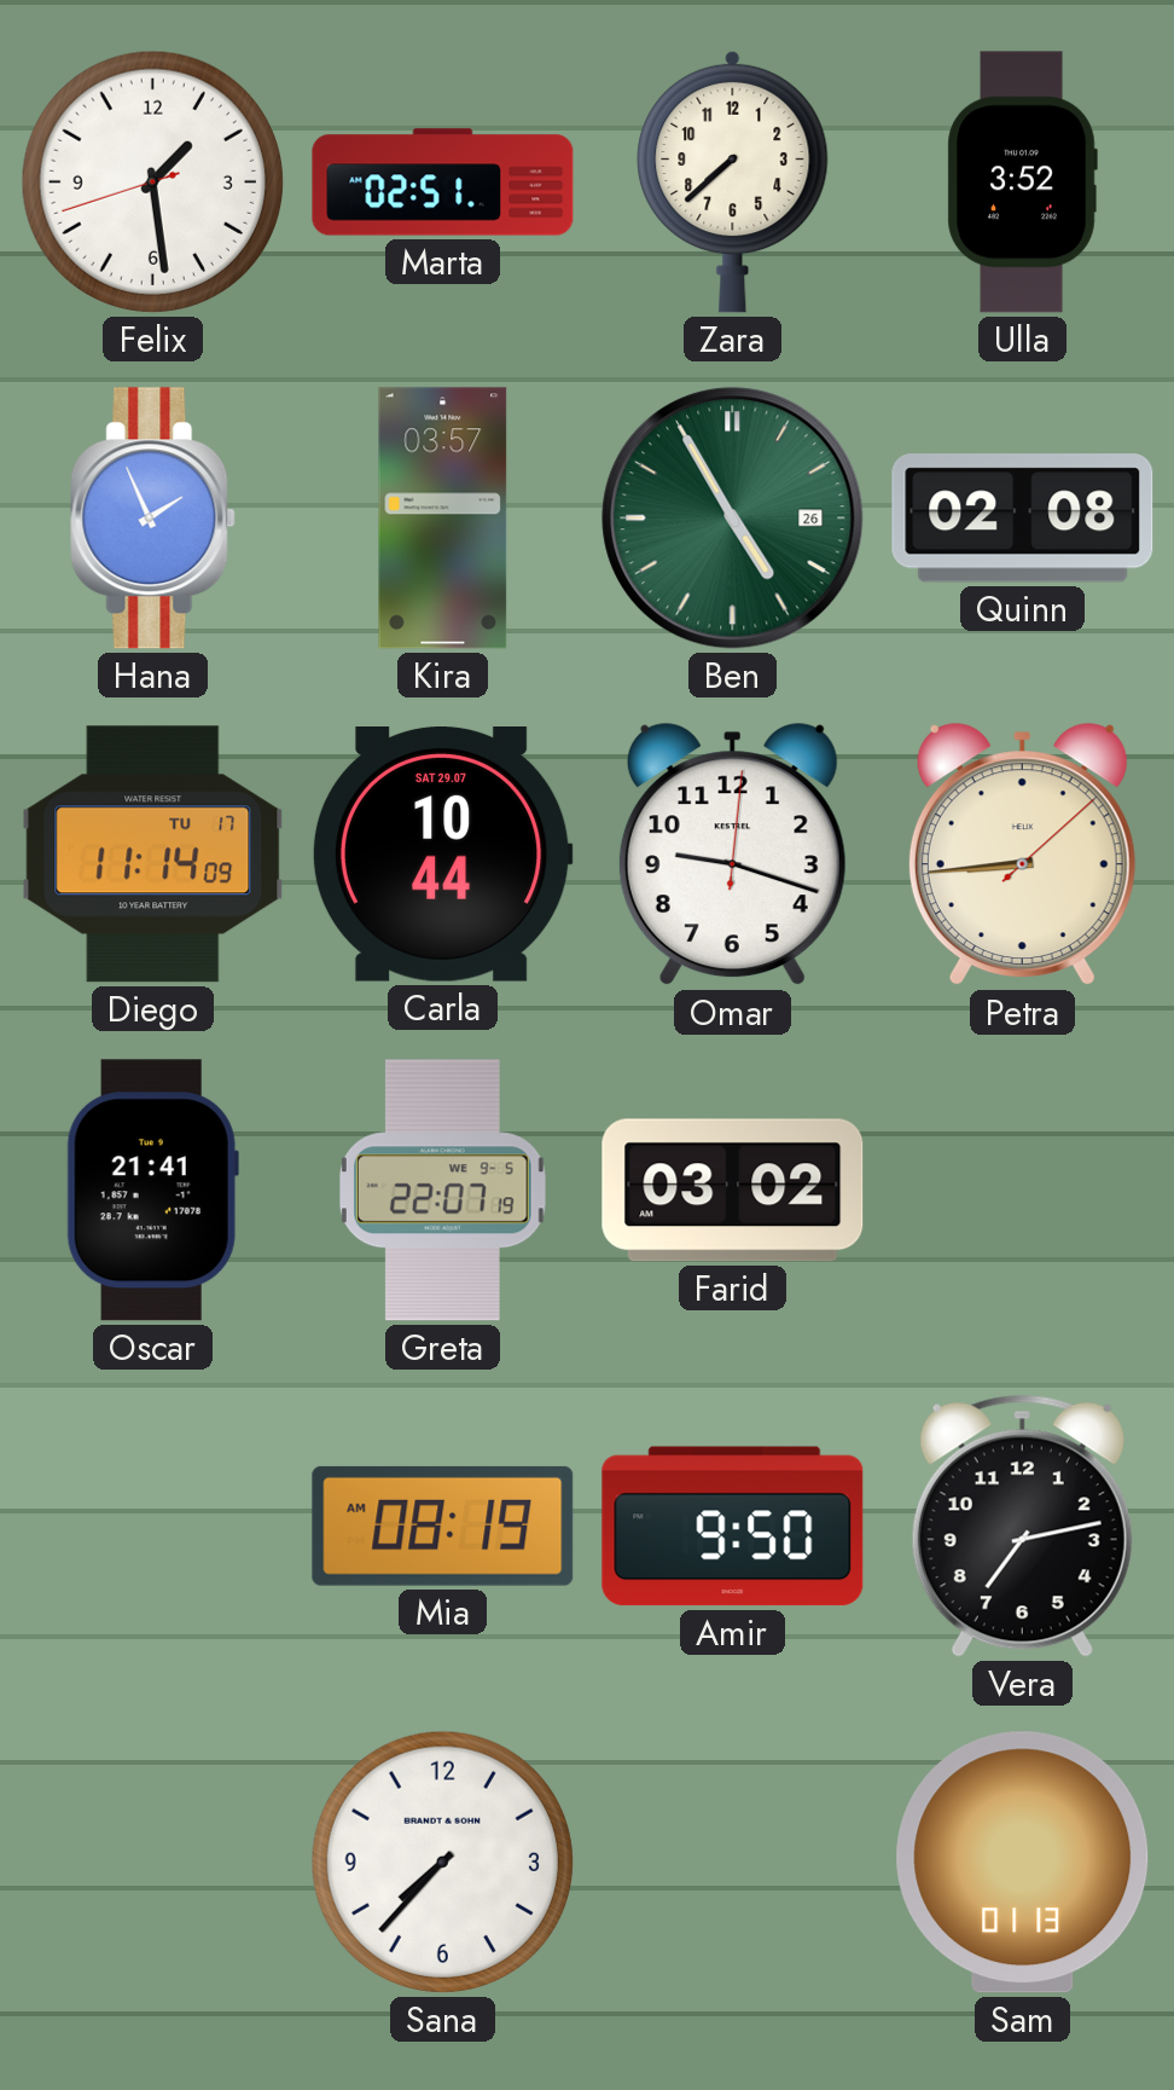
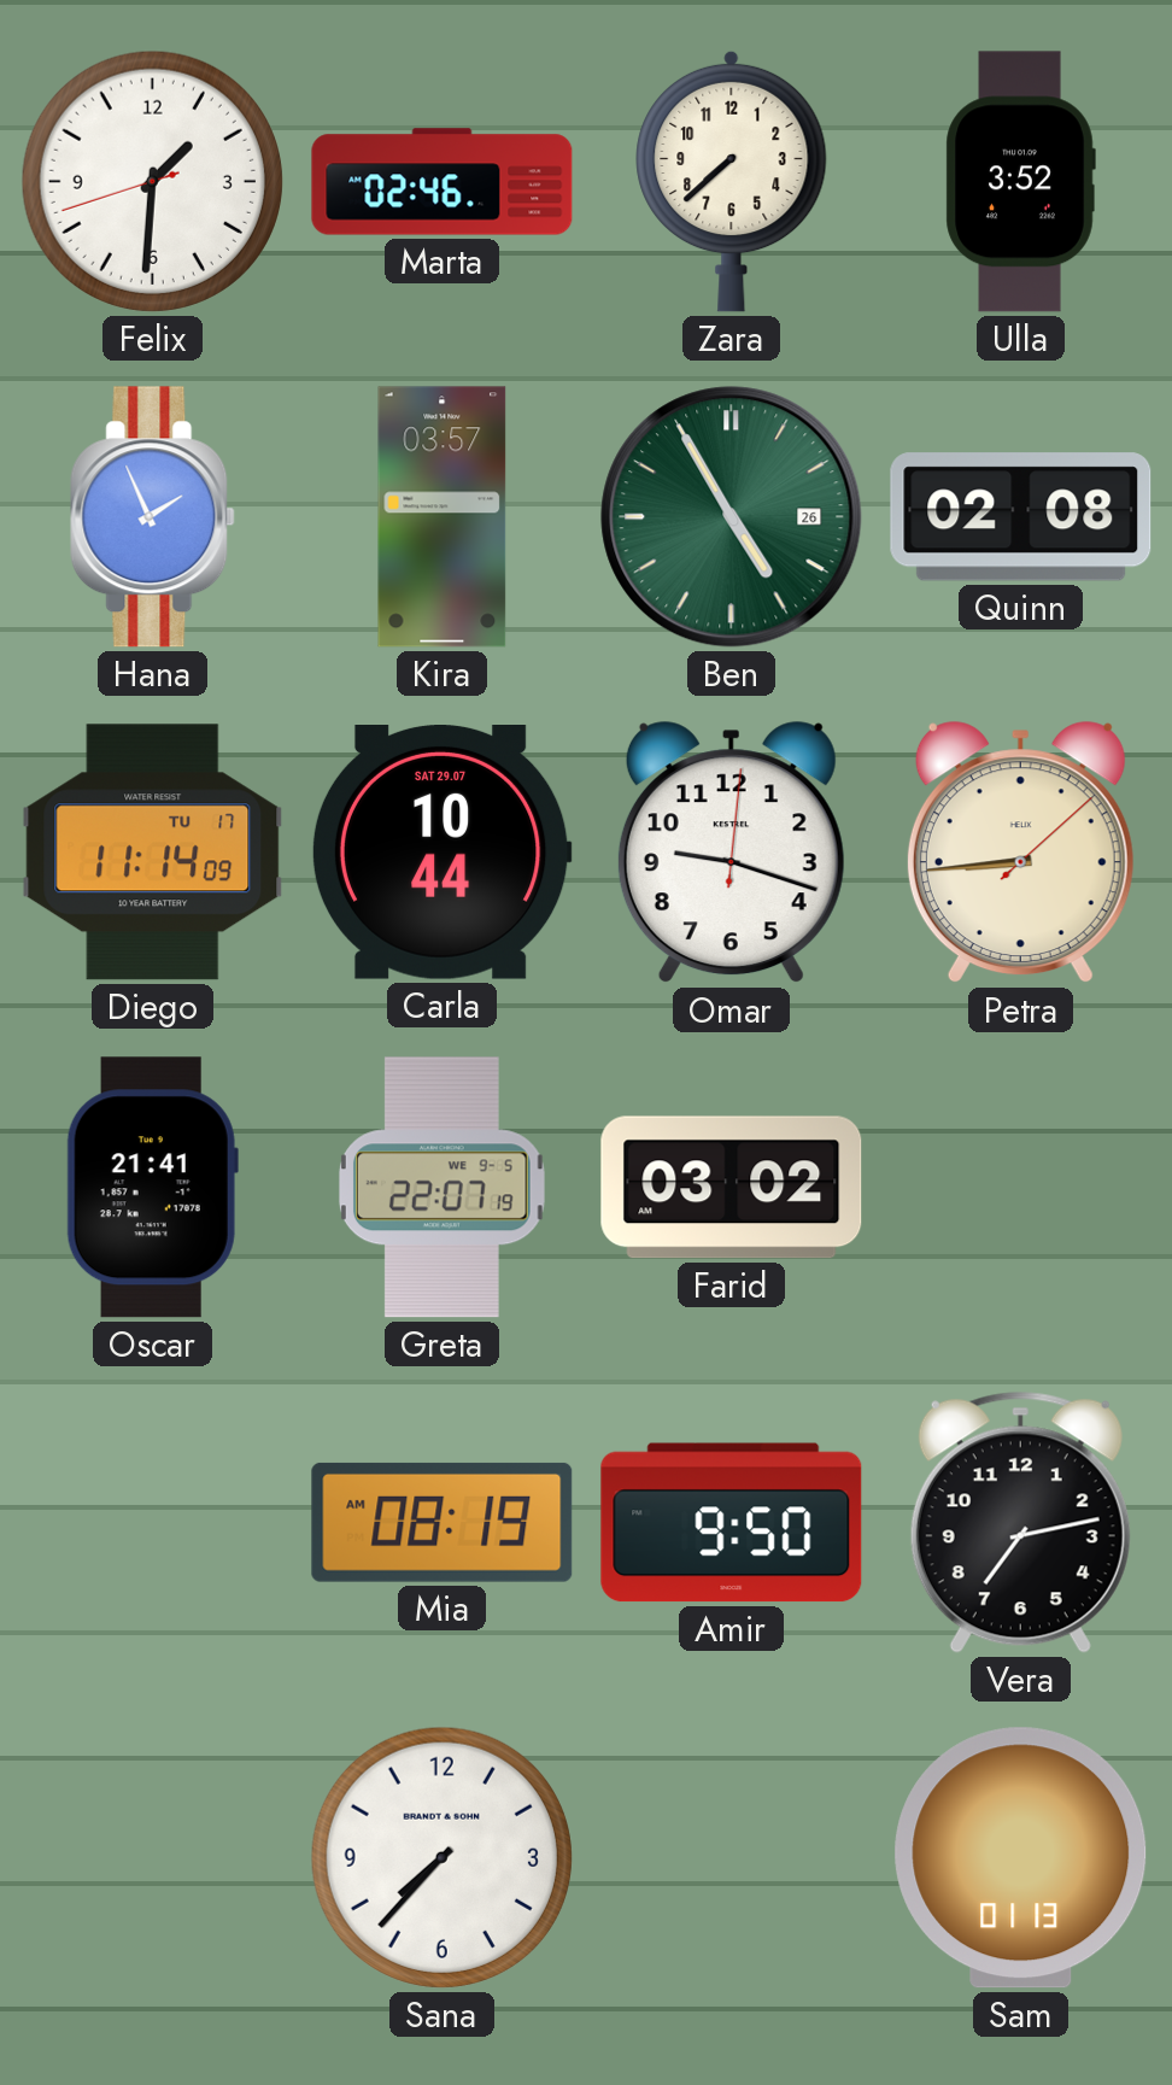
Felix: 1:28 -> 1:30
Marta: 02:51 -> 02:46
